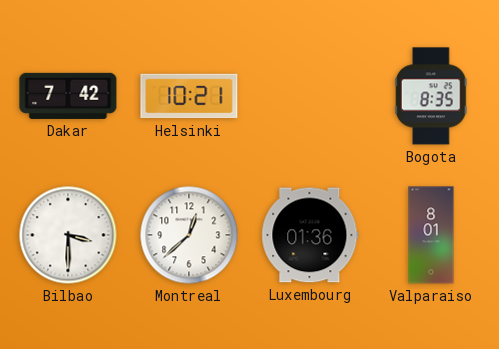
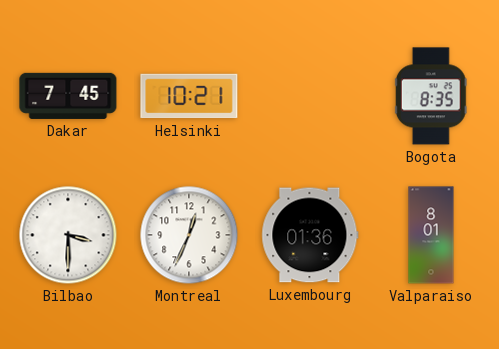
Dakar: 7:42 -> 7:45
Montreal: 12:38 -> 12:34
